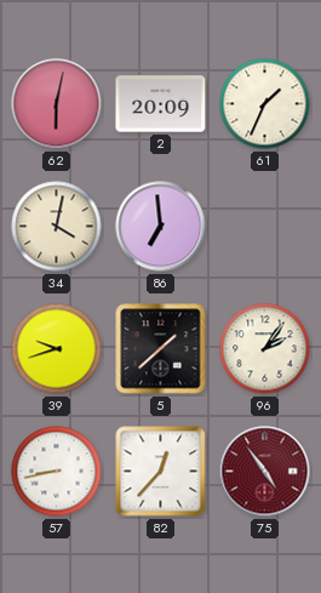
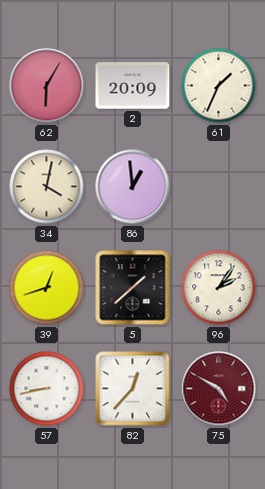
62: 6:02 -> 6:05
86: 6:59 -> 12:59
39: 9:42 -> 12:42
75: 4:54 -> 4:50
